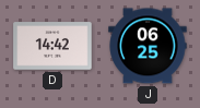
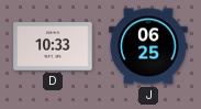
D: 14:42 -> 10:33
